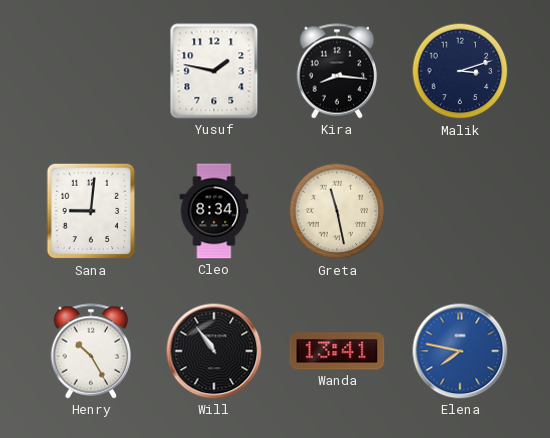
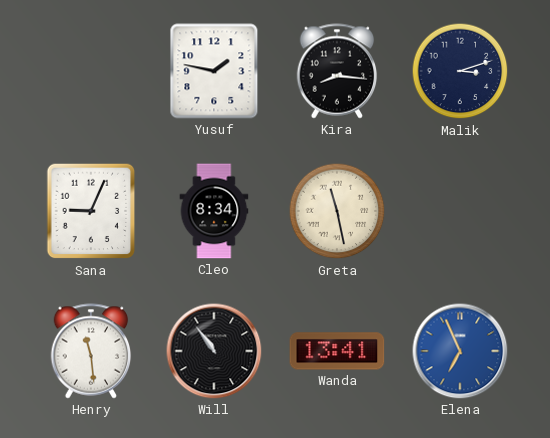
Sana: 9:01 -> 9:04
Henry: 10:25 -> 11:29
Elena: 7:47 -> 6:56
